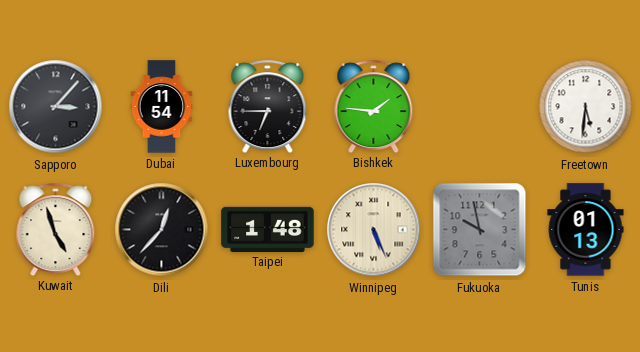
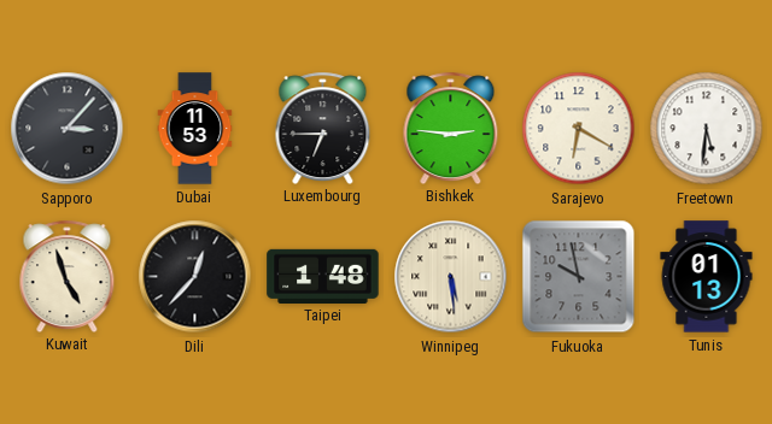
Dubai: 11:54 -> 11:53
Bishkek: 1:46 -> 2:46
Sarajevo: none -> 6:20
Winnipeg: 5:26 -> 5:29
